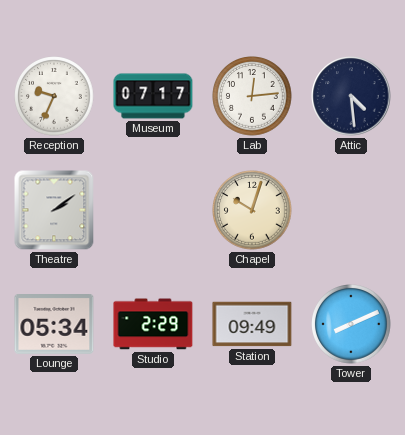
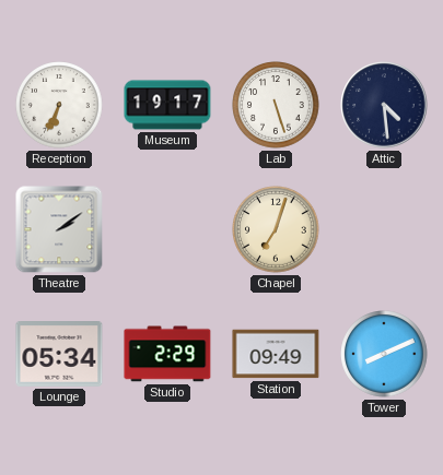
Reception: 9:34 -> 6:34
Museum: 07:17 -> 19:17
Lab: 12:14 -> 5:27
Chapel: 10:03 -> 7:03
